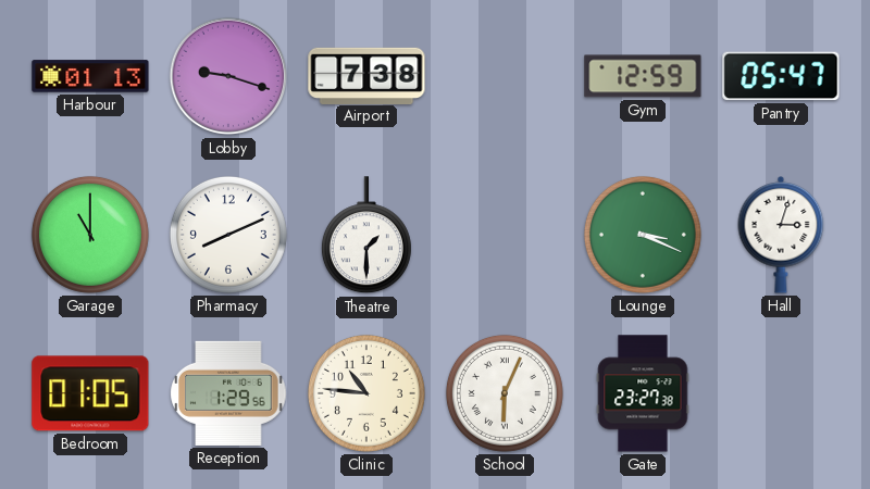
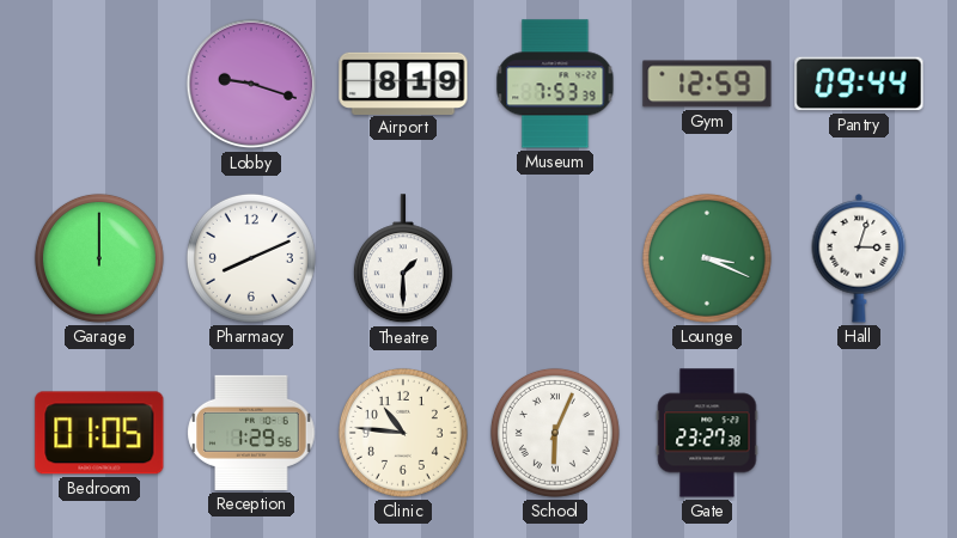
Harbour: 01:13 -> none
Airport: 7:38 -> 8:19
Museum: none -> 7:53
Pantry: 05:47 -> 09:44
Garage: 11:00 -> 12:00
